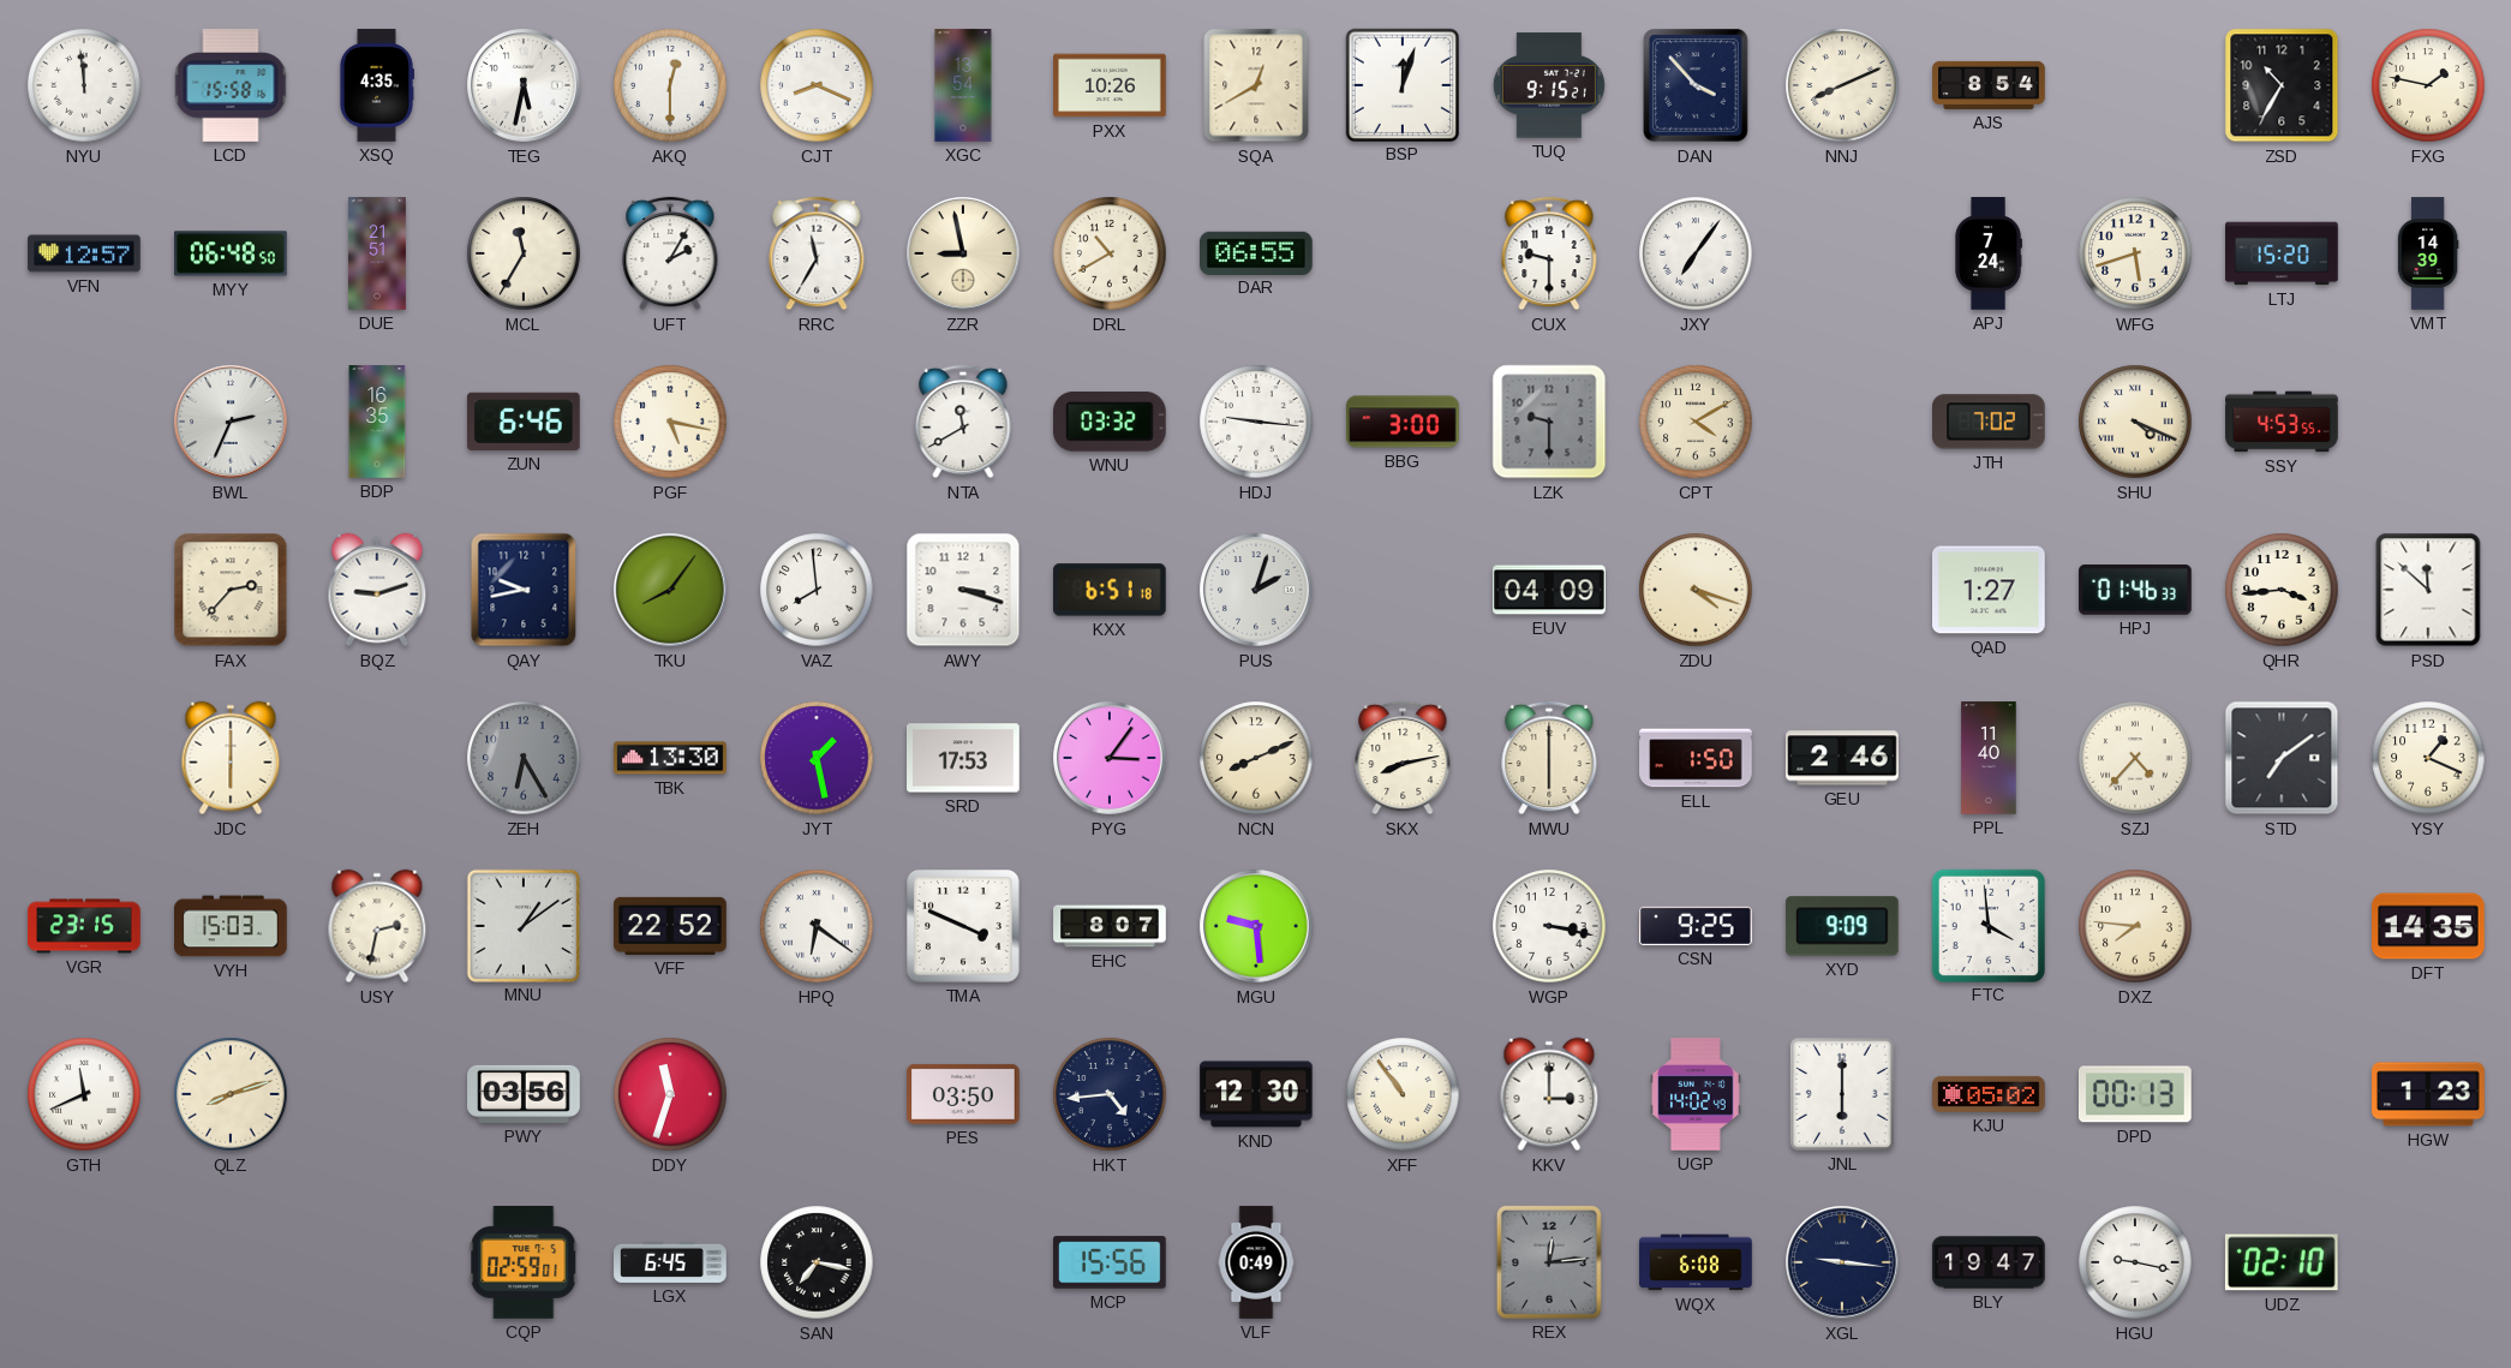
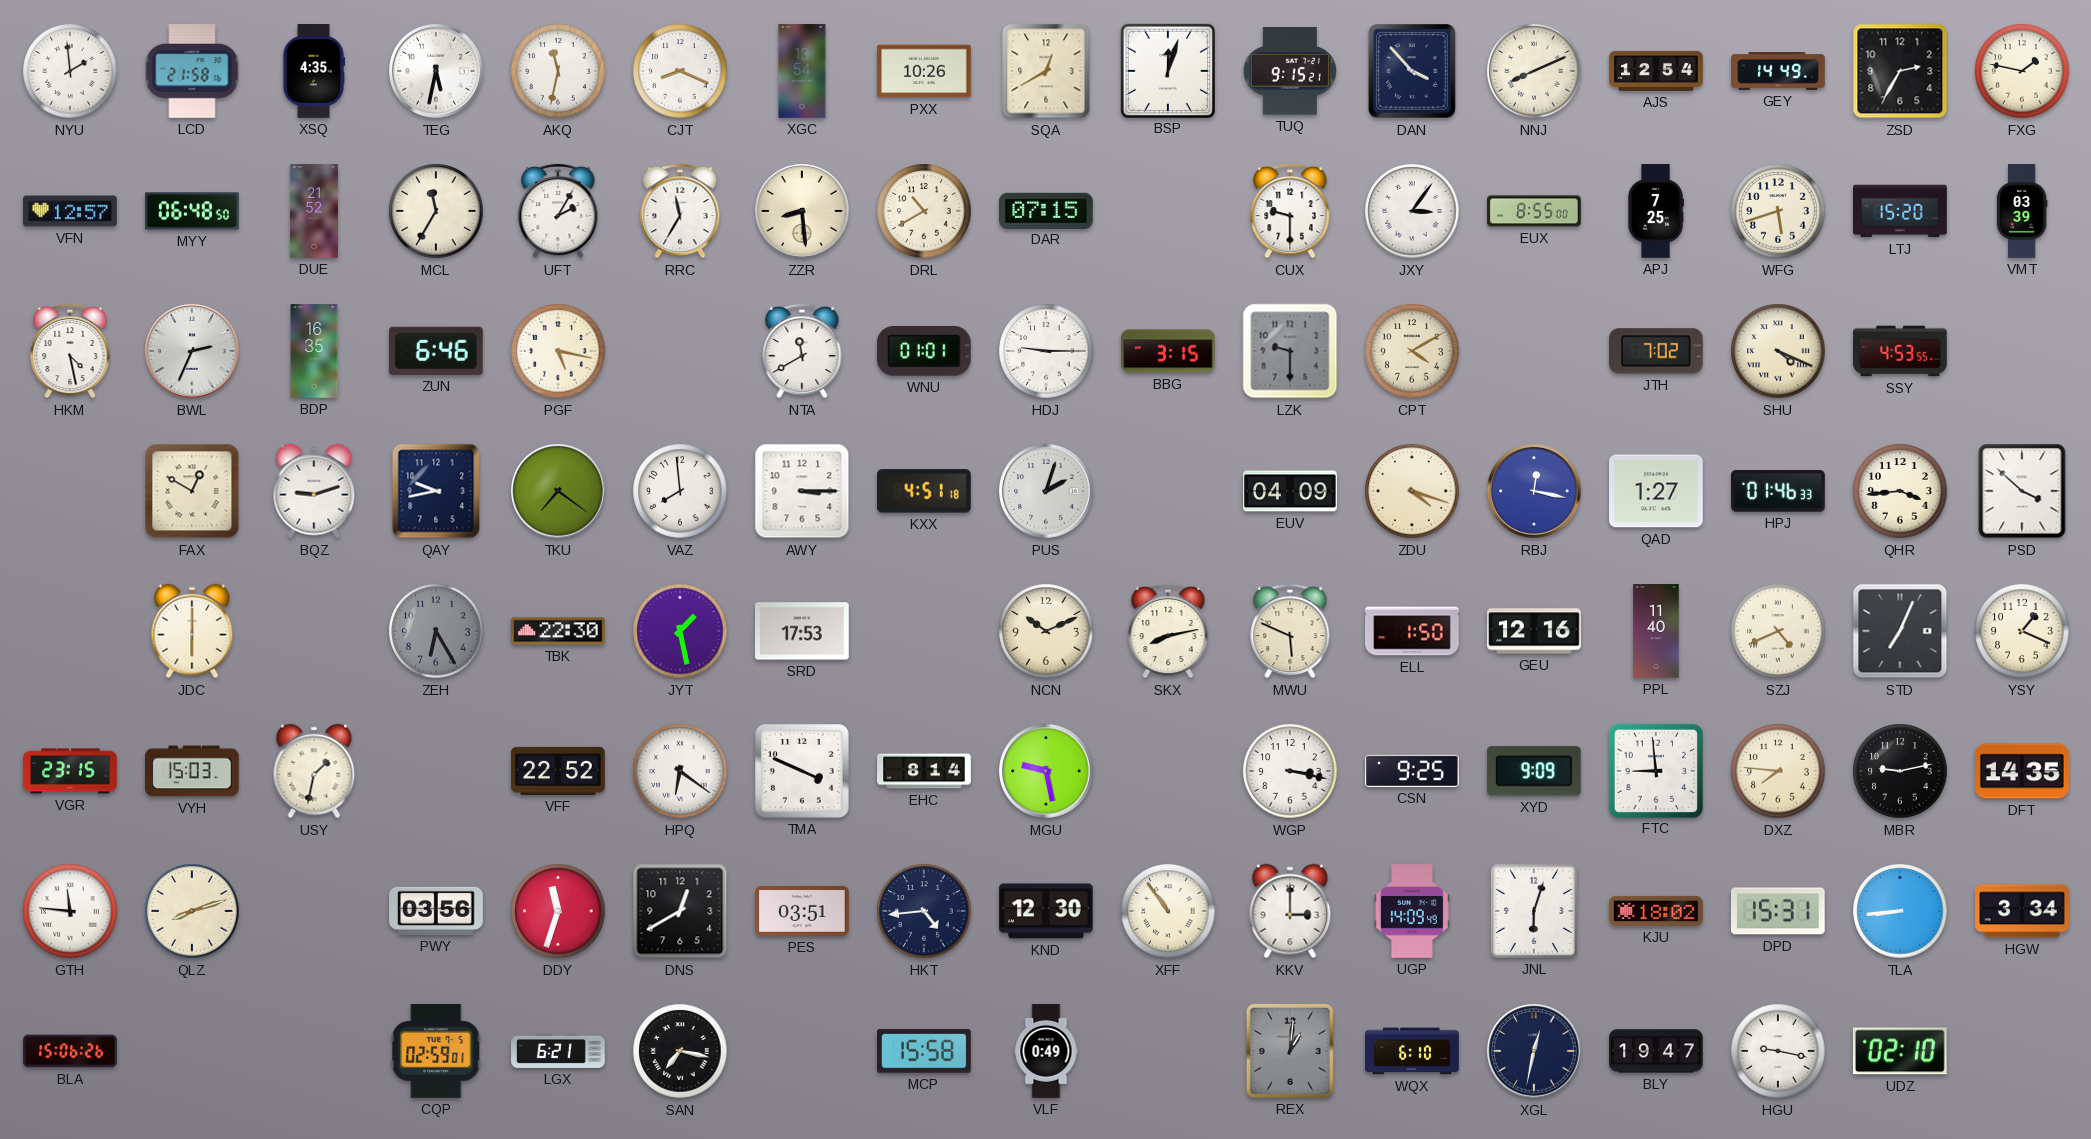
NYU: 11:59 -> 1:59
LCD: 15:58 -> 21:58
AKQ: 12:30 -> 11:32
AJS: 8:54 -> 12:54
GEY: none -> 14:49
ZSD: 10:35 -> 2:35
DUE: 21:51 -> 21:52
ZZR: 8:58 -> 8:29
DAR: 06:55 -> 07:15
JXY: 7:06 -> 3:06
EUX: none -> 8:55
APJ: 7:24 -> 7:25
VMT: 14:39 -> 03:39
HKM: none -> 4:28
WNU: 03:32 -> 01:01
HDJ: 9:16 -> 9:15
BBG: 3:00 -> 3:15
FAX: 2:37 -> 12:50
TKU: 8:06 -> 7:21
AWY: 3:18 -> 3:15
KXX: 6:51 -> 4:51
RBJ: none -> 12:17
PSD: 11:52 -> 3:52
TBK: 13:30 -> 22:30
PYG: 3:06 -> none
NCN: 8:11 -> 10:11
MWU: 6:00 -> 5:49
GEU: 2:46 -> 12:16
SZJ: 4:37 -> 4:41
STD: 7:09 -> 7:04
USY: 2:32 -> 1:32
MNU: 1:09 -> none
EHC: 8:07 -> 8:14
MGU: 9:29 -> 9:28
FTC: 3:59 -> 8:59
MBR: none -> 9:13
GTH: 11:41 -> 11:46
DNS: none -> 12:40
PES: 03:50 -> 03:51
UGP: 14:02 -> 14:09
JNL: 6:00 -> 6:03
KJU: 05:02 -> 18:02
DPD: 00:13 -> 15:31
TLA: none -> 8:44
HGW: 1:23 -> 3:34
BLA: none -> 15:06
LGX: 6:45 -> 6:21
MCP: 15:56 -> 15:58
REX: 12:14 -> 1:01
WQX: 6:08 -> 6:10
XGL: 9:16 -> 12:32
